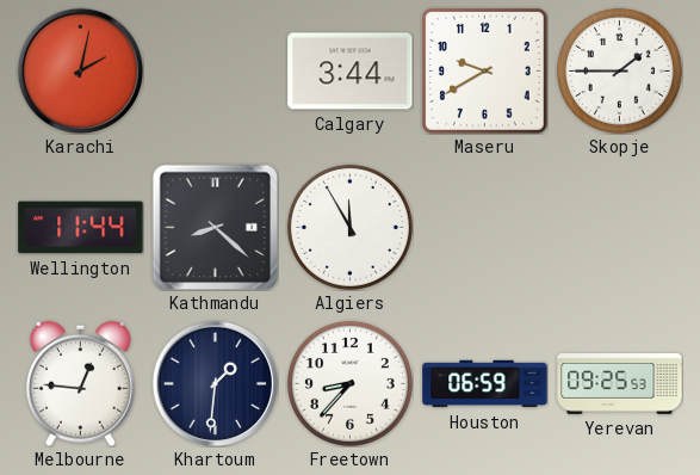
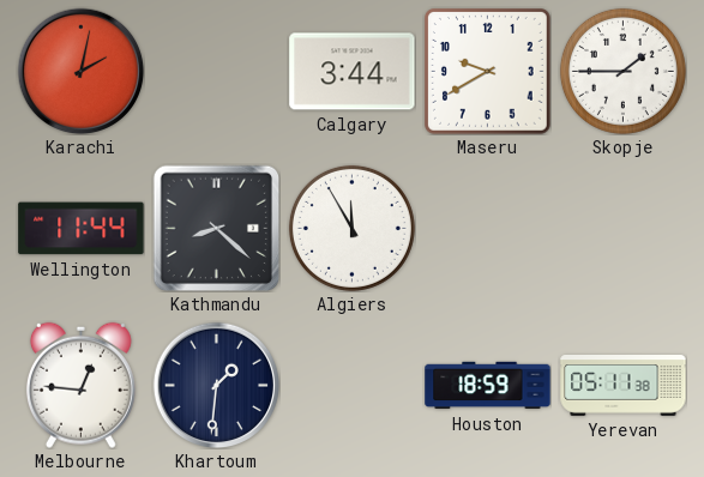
Freetown: 8:37 -> none
Houston: 06:59 -> 18:59
Yerevan: 09:25 -> 05:11
